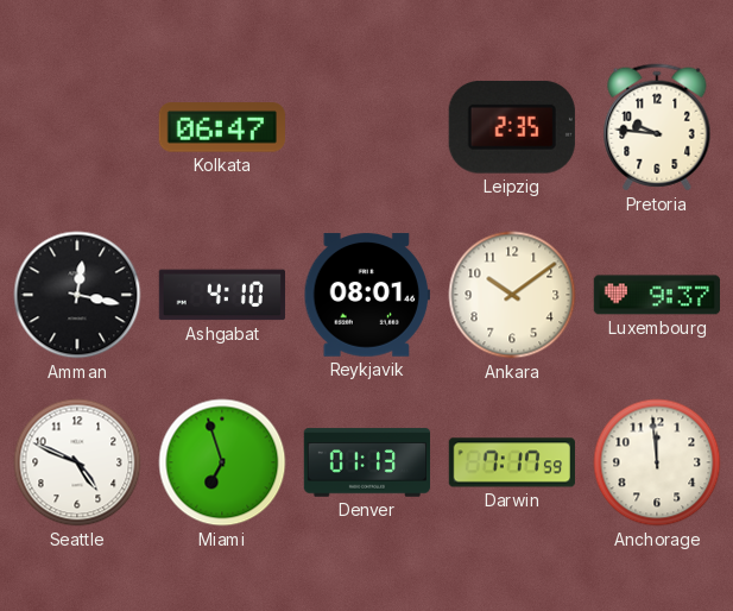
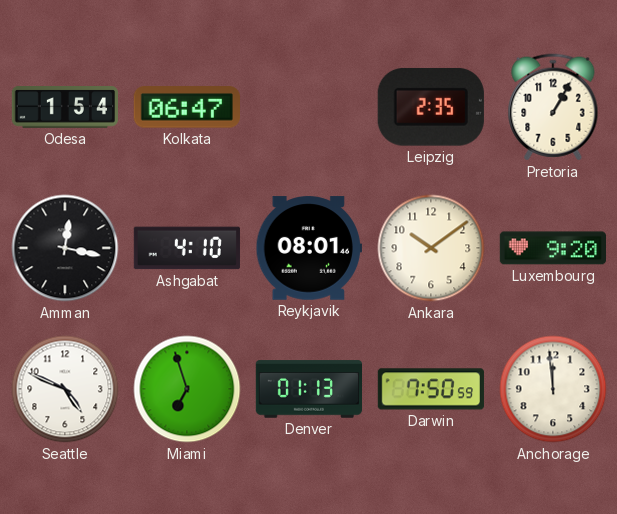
Odesa: none -> 1:54
Pretoria: 9:46 -> 1:05
Luxembourg: 9:37 -> 9:20
Darwin: 7:17 -> 7:50
